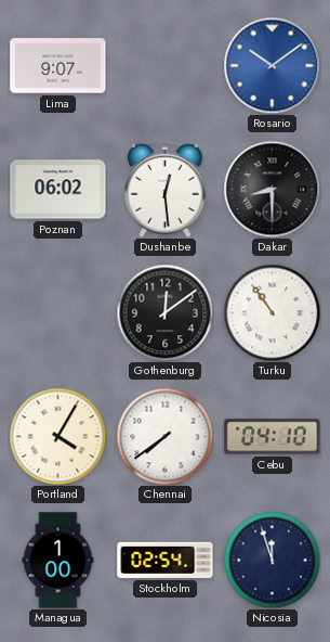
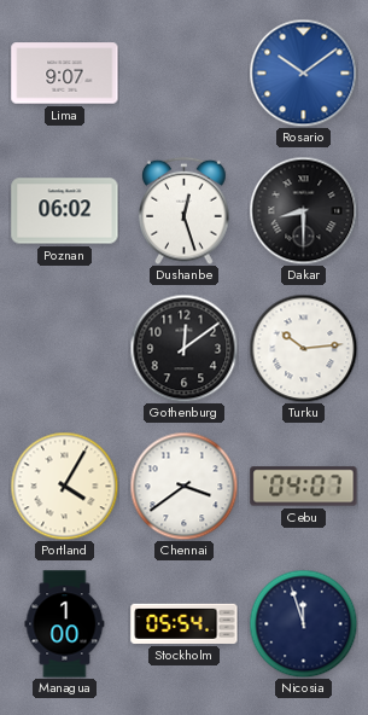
Dushanbe: 12:29 -> 12:27
Turku: 10:54 -> 10:14
Chennai: 7:39 -> 3:39
Cebu: 04:10 -> 04:07
Stockholm: 02:54 -> 05:54
